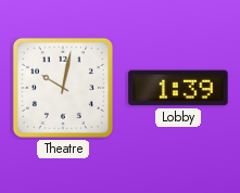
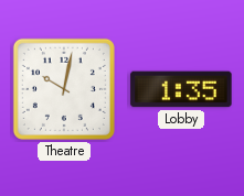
Lobby: 1:39 -> 1:35
